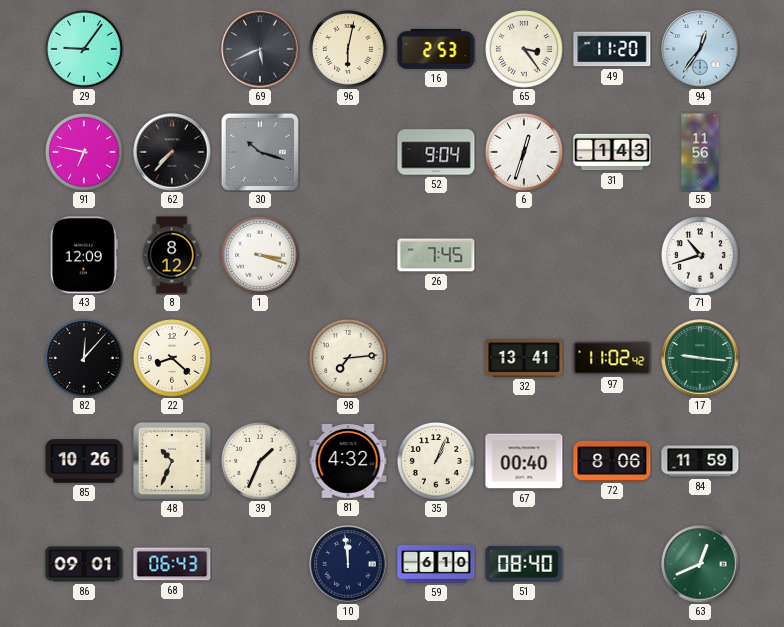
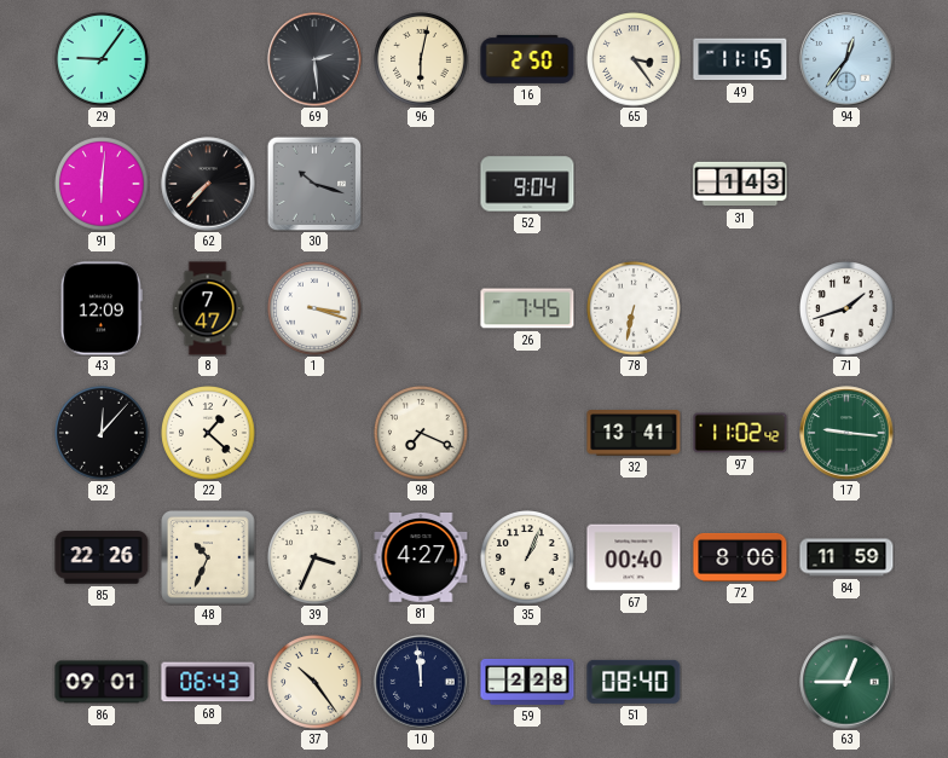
69: 5:41 -> 2:29
16: 2:53 -> 2:50
49: 11:20 -> 11:15
91: 6:47 -> 6:01
6: 12:33 -> none
55: 11:56 -> none
8: 8:12 -> 7:47
78: none -> 6:32
71: 10:42 -> 1:42
22: 8:22 -> 1:22
98: 7:14 -> 7:19
85: 10:26 -> 22:26
39: 1:34 -> 3:34
81: 4:32 -> 4:27
37: none -> 10:24
59: 6:10 -> 2:28
63: 12:41 -> 12:45
